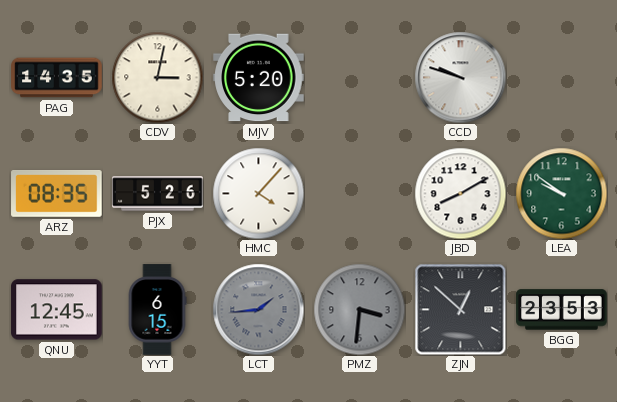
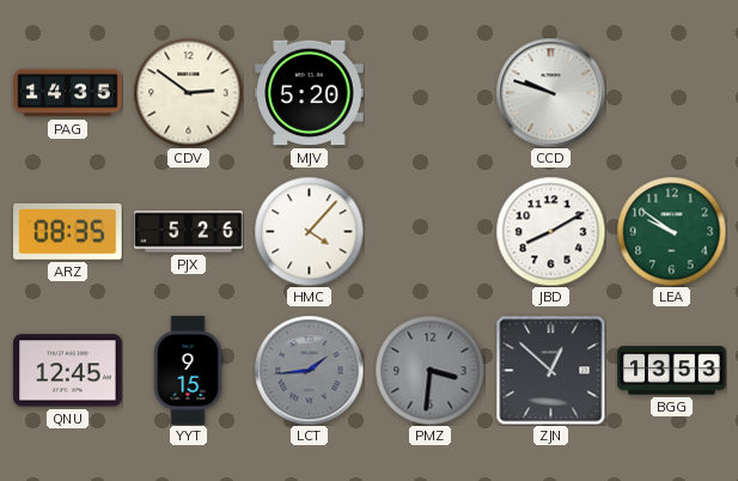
CDV: 3:02 -> 2:51
YYT: 6:15 -> 9:15
BGG: 23:53 -> 13:53
